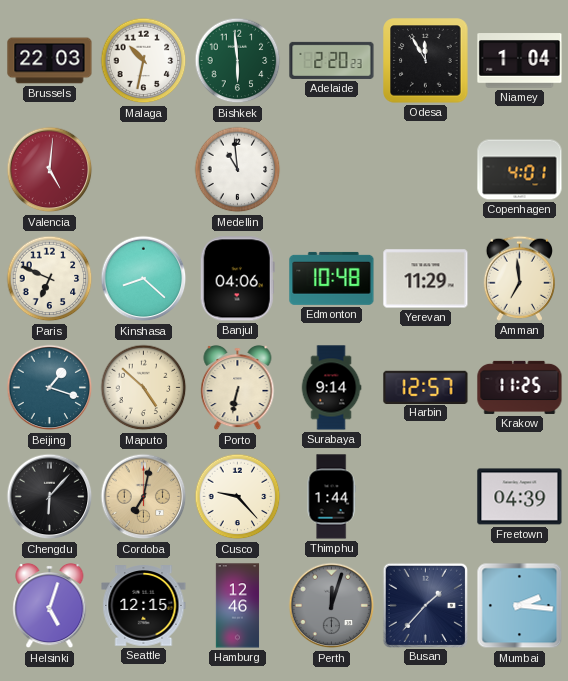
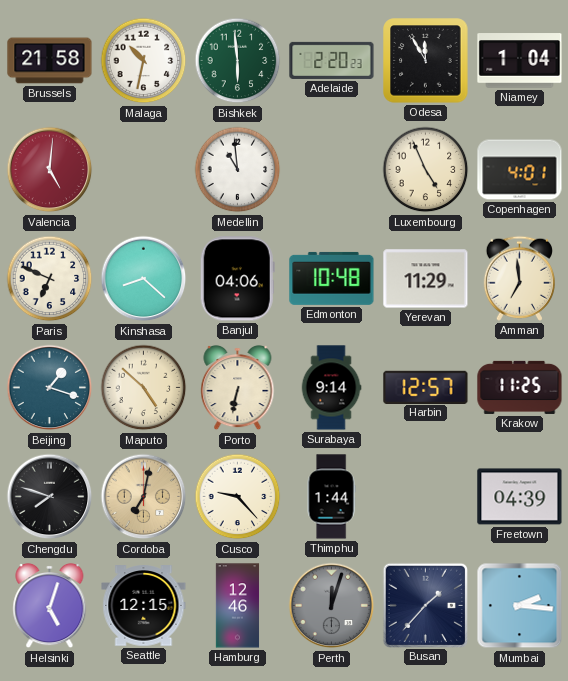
Brussels: 22:03 -> 21:58
Luxembourg: none -> 4:56
Chengdu: 6:07 -> 7:48
